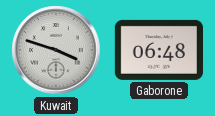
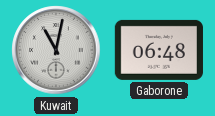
Kuwait: 3:48 -> 11:02
